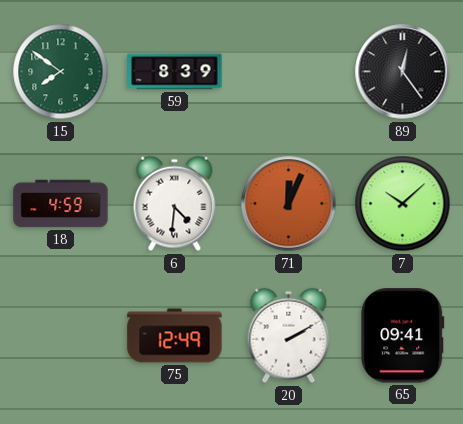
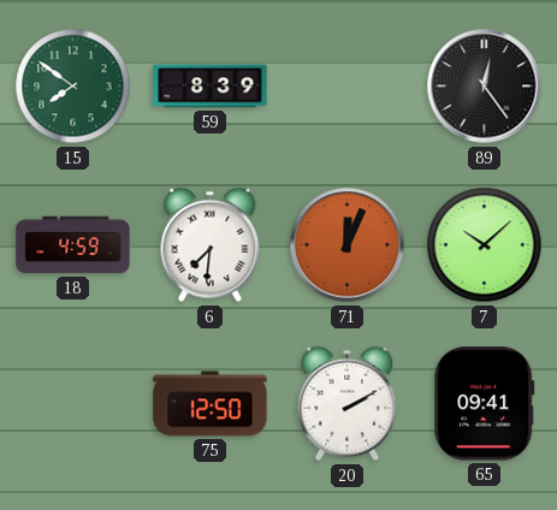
6: 4:31 -> 7:31
75: 12:49 -> 12:50
